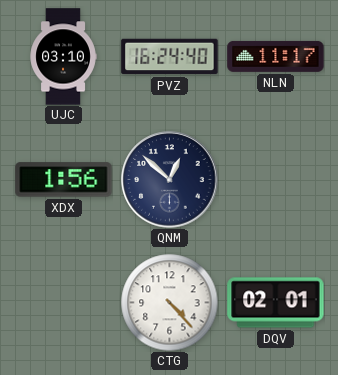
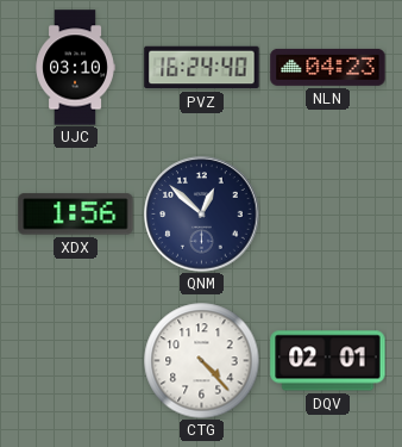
NLN: 11:17 -> 04:23
